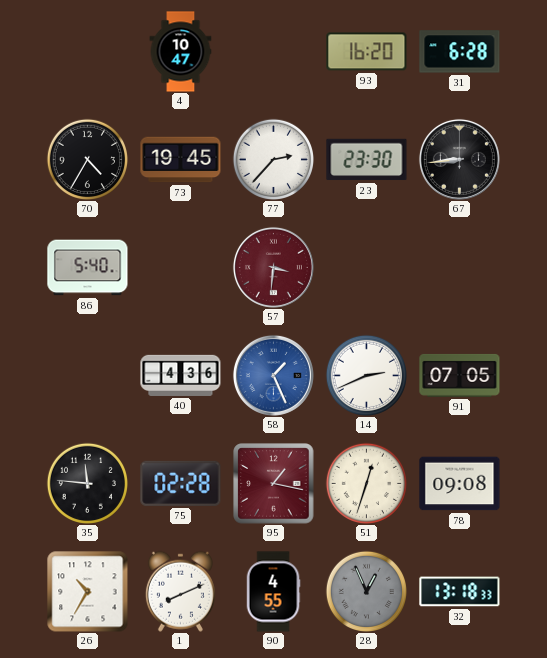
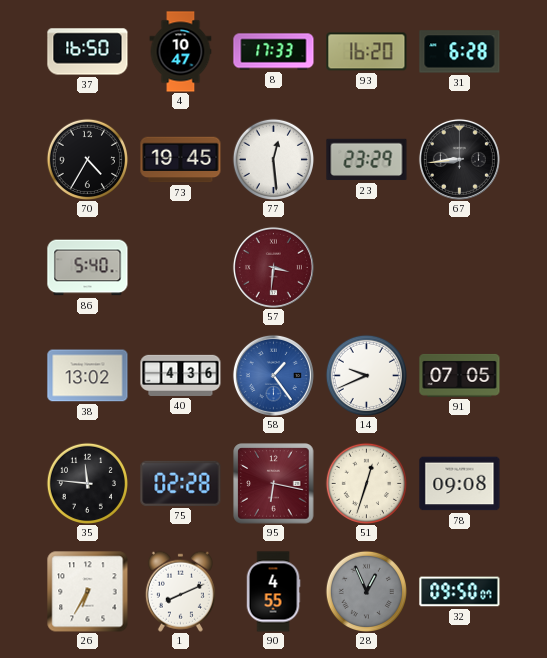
37: none -> 16:50
8: none -> 17:33
77: 2:37 -> 12:29
23: 23:30 -> 23:29
38: none -> 13:02
58: 1:26 -> 1:24
14: 2:41 -> 9:41
95: 1:17 -> 6:17
26: 10:35 -> 6:35
32: 13:18 -> 09:50
